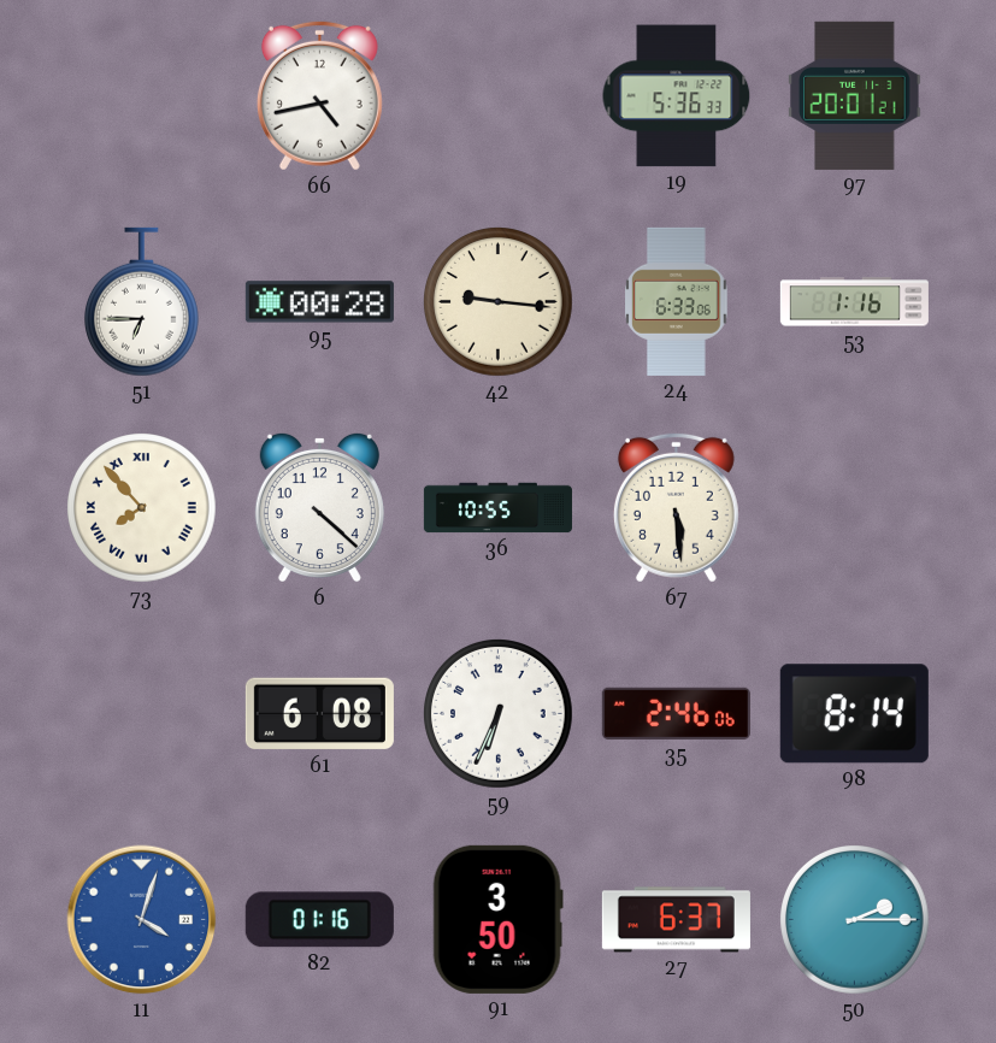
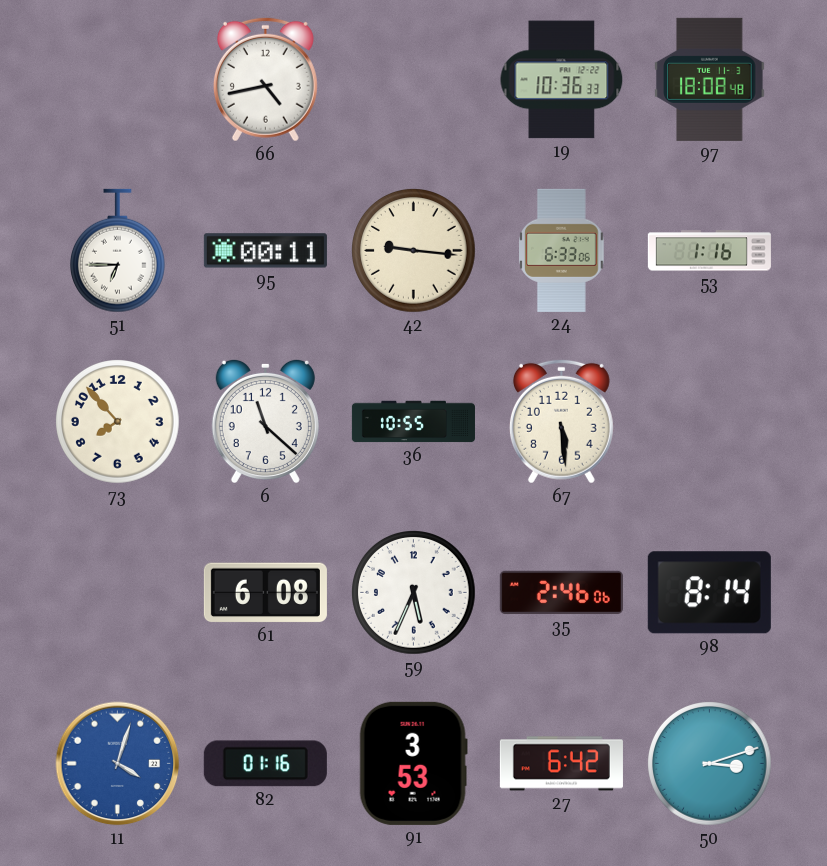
19: 5:36 -> 10:36
97: 20:01 -> 18:08
95: 00:28 -> 00:11
73 numerals: Roman -> Arabic
6: 4:22 -> 11:22
59: 6:34 -> 5:34
91: 3:50 -> 3:53
27: 6:37 -> 6:42
50: 2:15 -> 3:12
